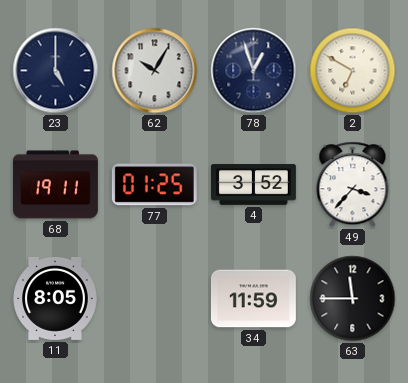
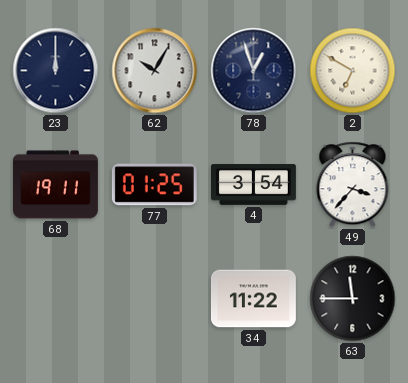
23: 5:00 -> 12:00
4: 3:52 -> 3:54
11: 8:05 -> none
34: 11:59 -> 11:22
